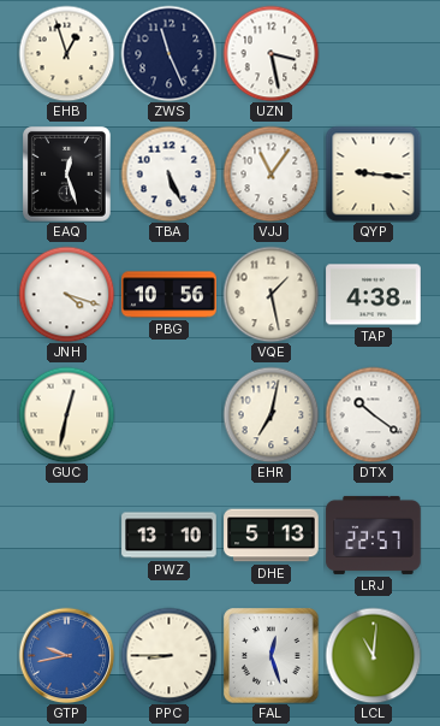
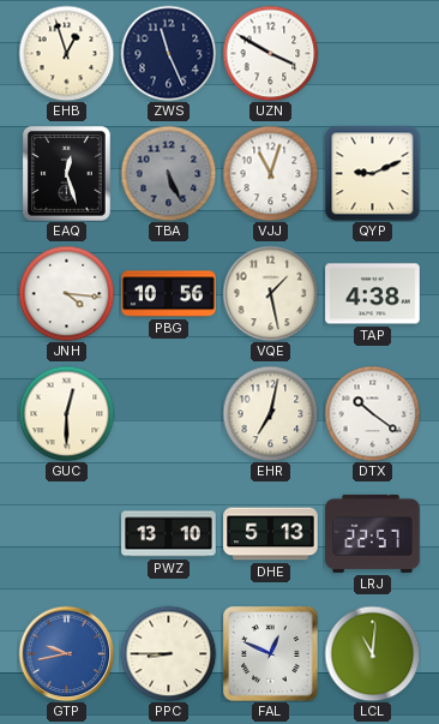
UZN: 3:28 -> 3:50
TBA dial: white -> grey
VJJ: 11:06 -> 11:03
QYP: 9:16 -> 9:11
JNH: 4:18 -> 4:16
GUC: 12:32 -> 12:30
FAL: 12:27 -> 12:49
